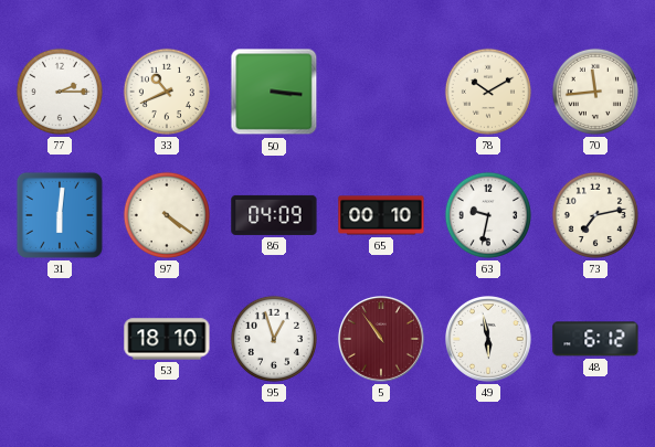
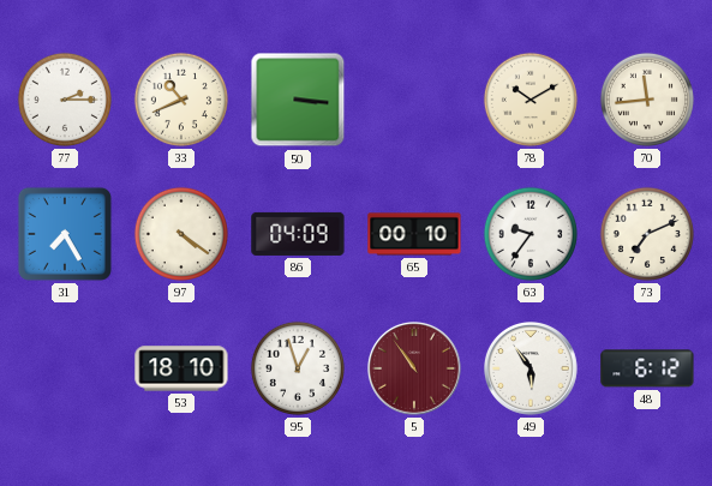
31: 6:01 -> 7:25
63: 9:32 -> 9:36
73: 7:13 -> 7:11
49: 5:58 -> 5:54
